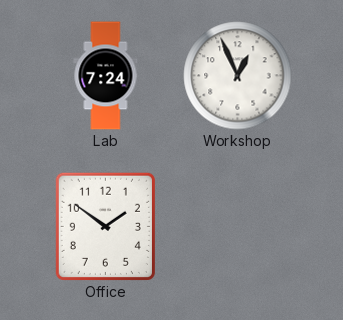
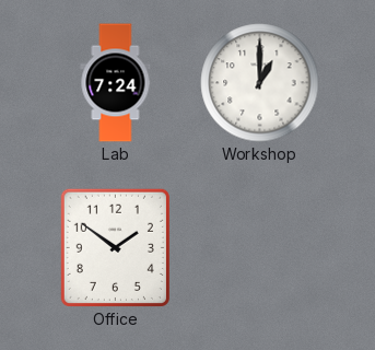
Workshop: 12:56 -> 1:00
